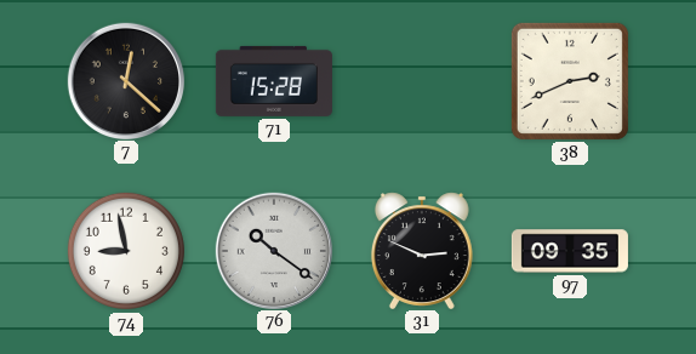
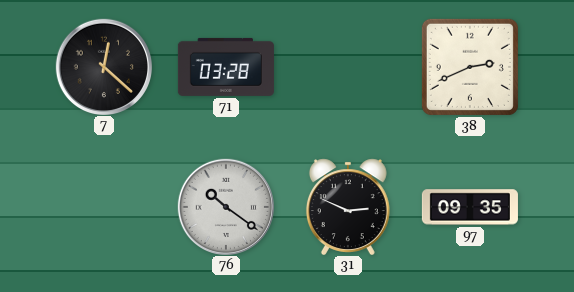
71: 15:28 -> 03:28
74: 8:58 -> none
